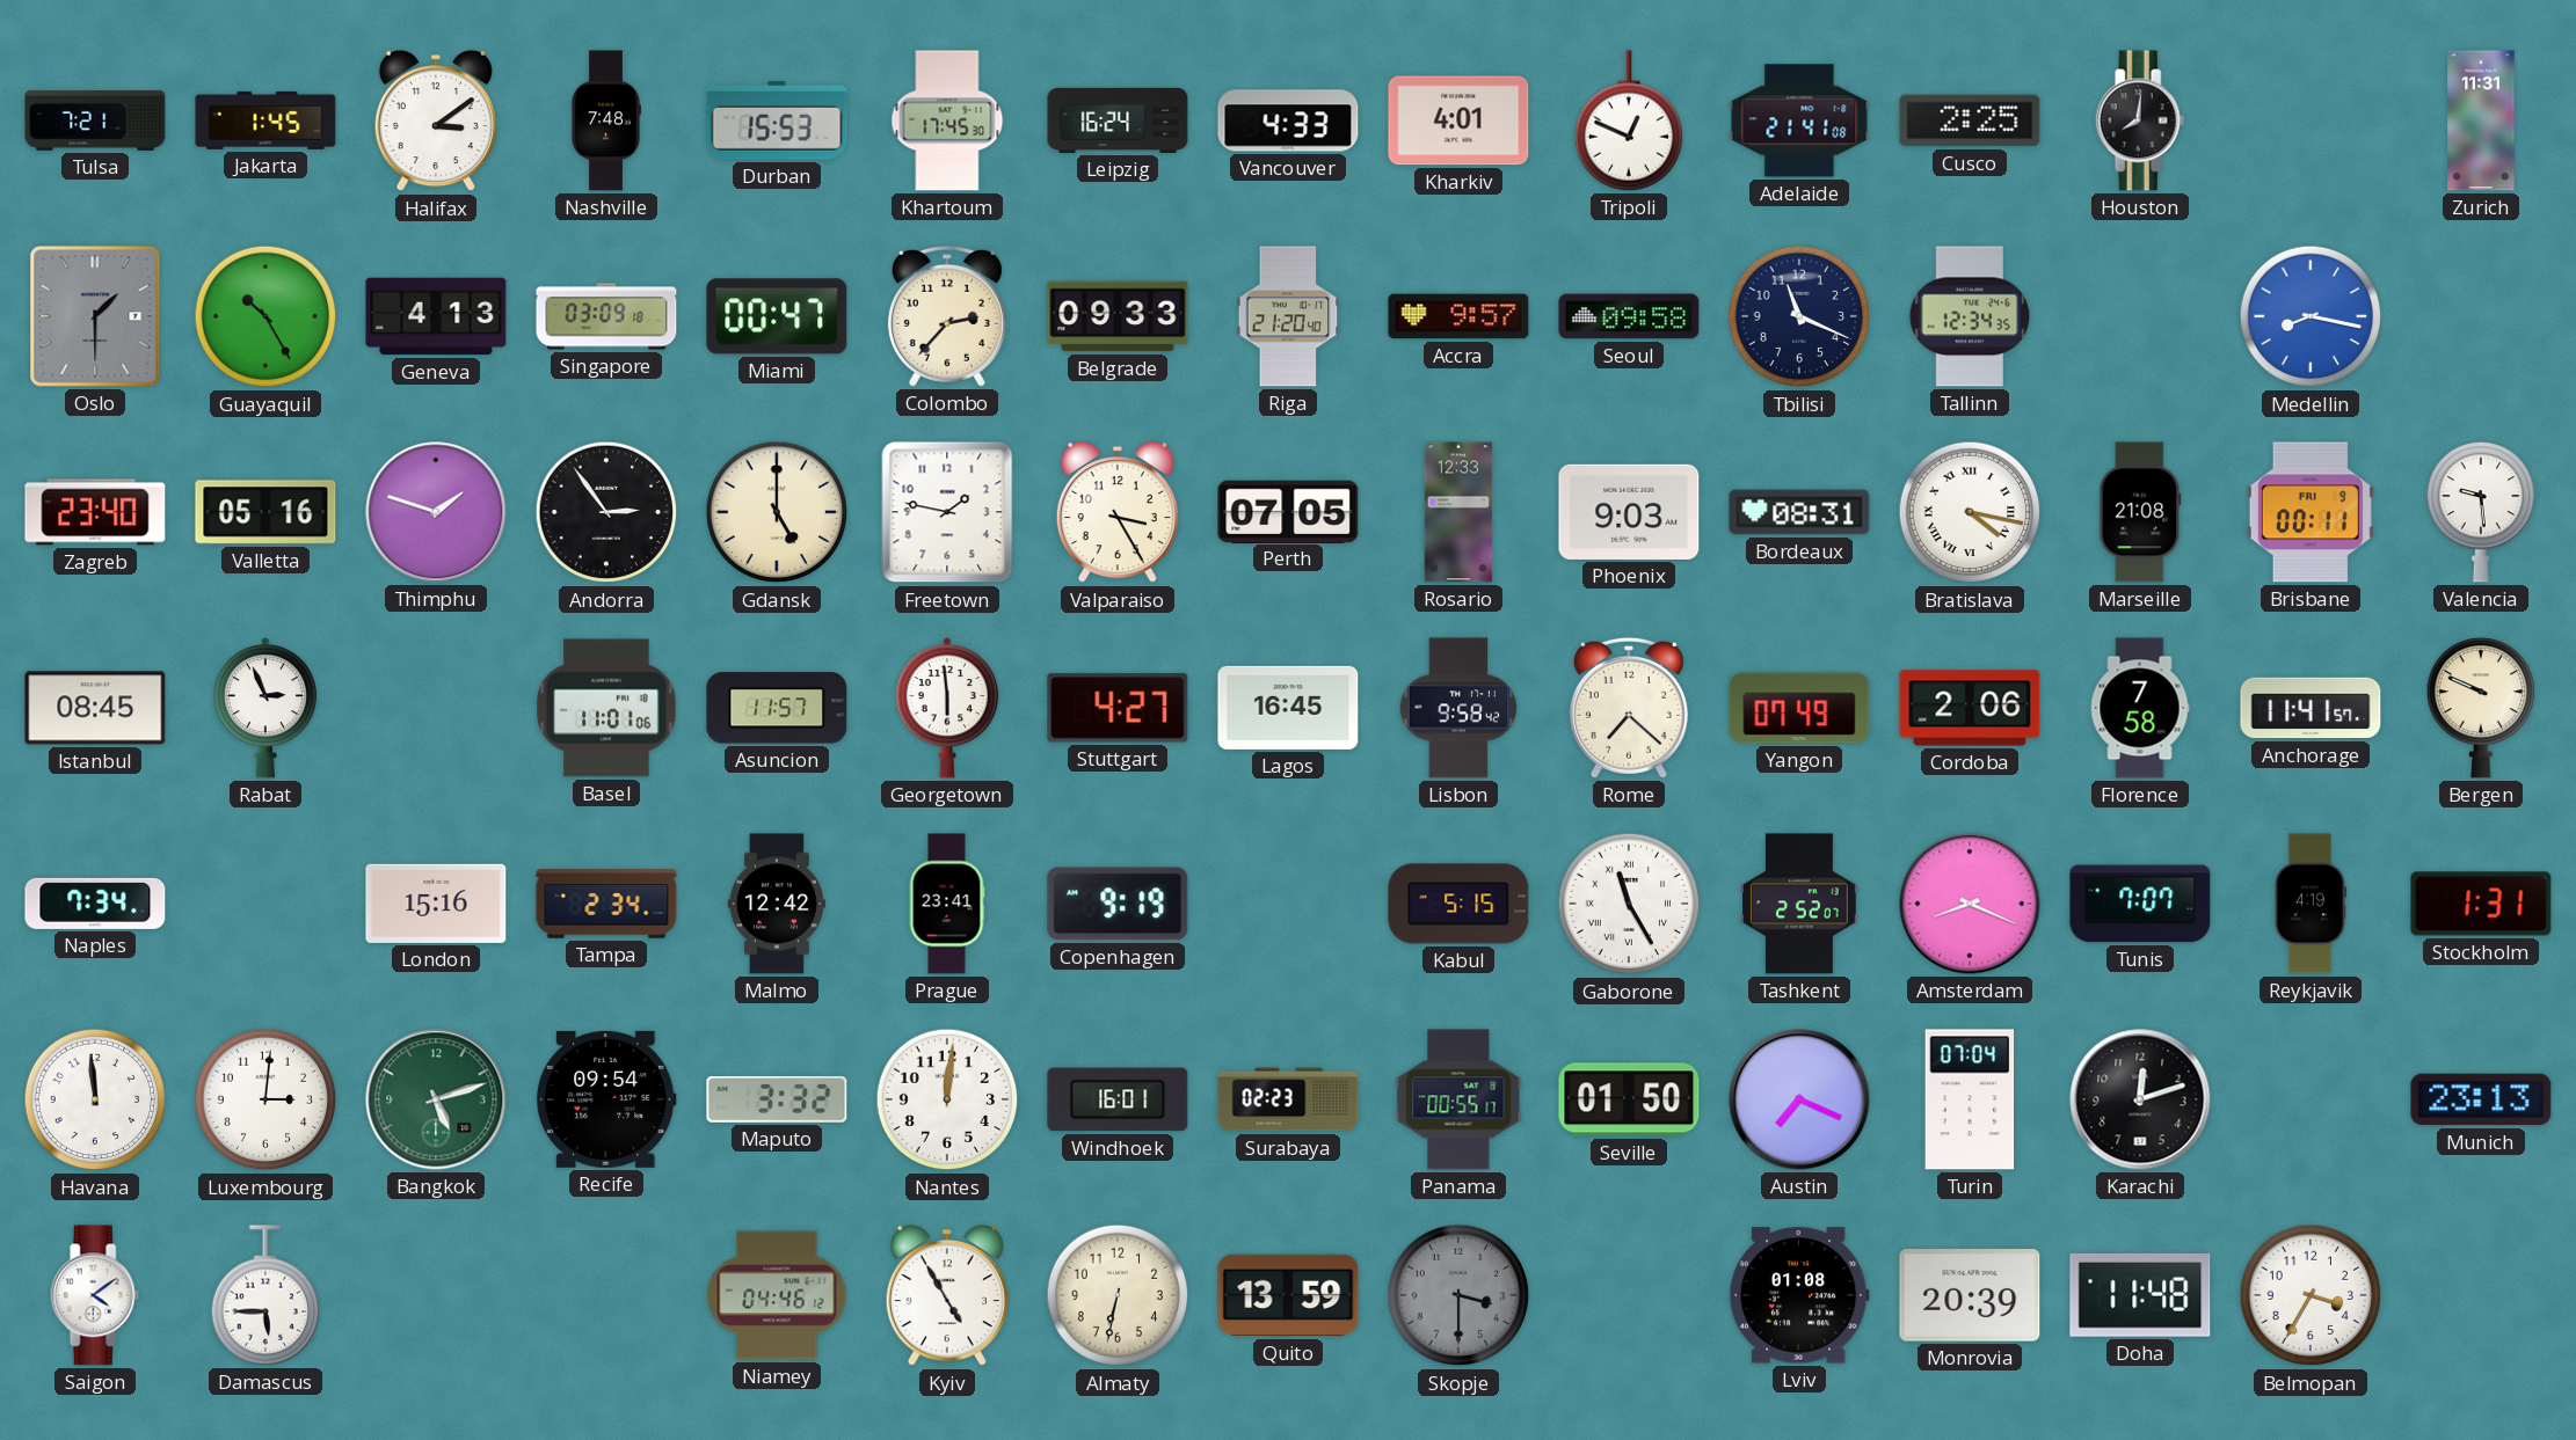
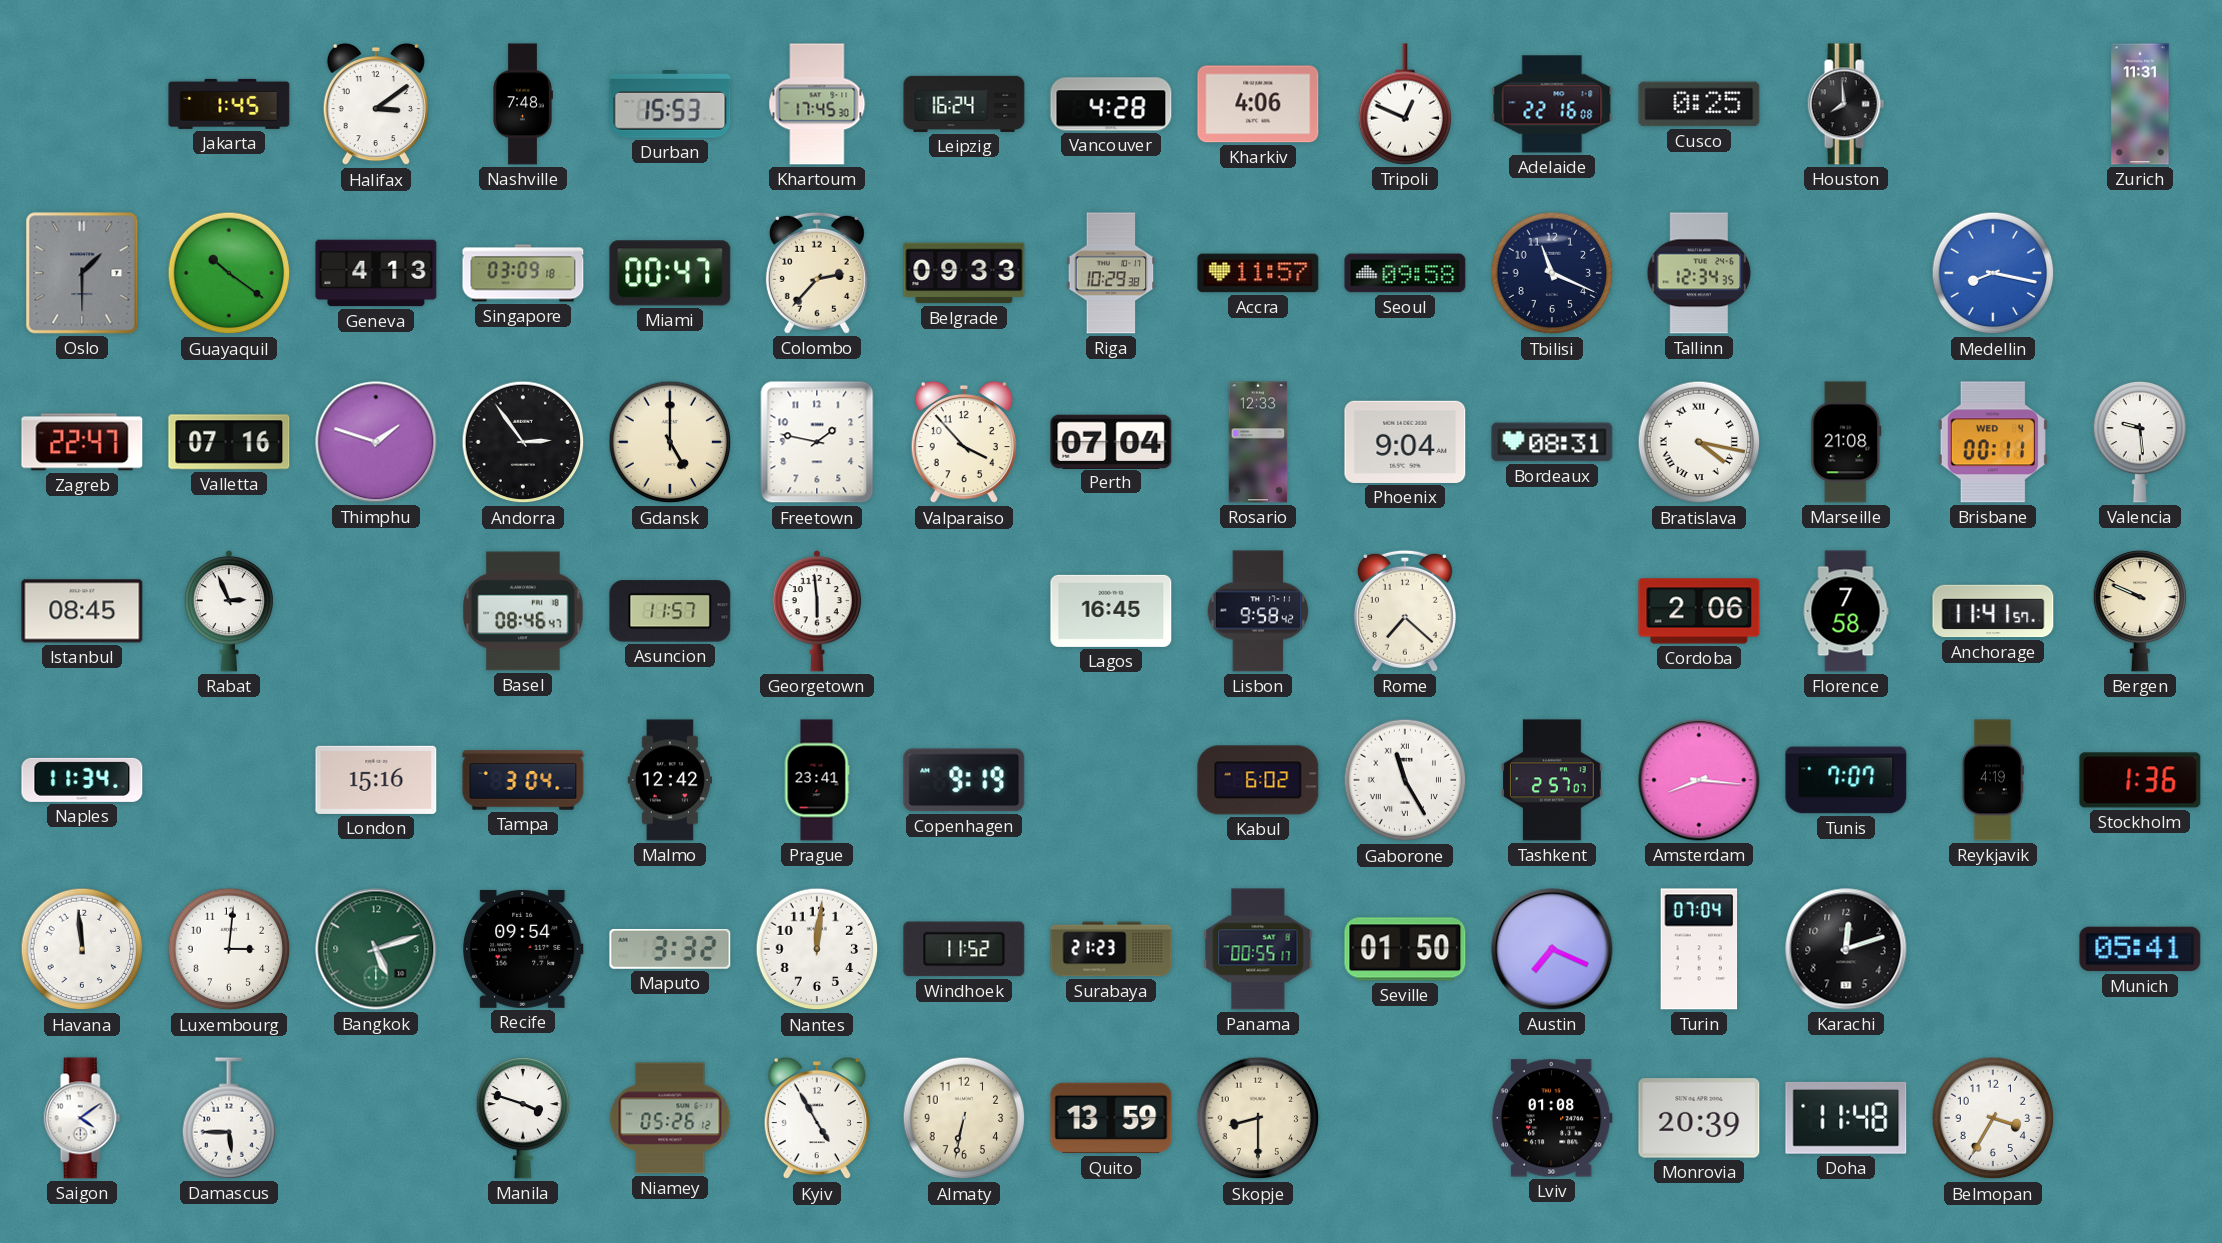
Tulsa: 7:21 -> none
Vancouver: 4:33 -> 4:28
Kharkiv: 4:01 -> 4:06
Adelaide: 21:41 -> 22:16
Cusco: 2:25 -> 0:25
Houston: 8:01 -> 7:59
Guayaquil: 10:25 -> 10:21
Riga: 21:20 -> 10:29
Accra: 9:57 -> 11:57
Zagreb: 23:40 -> 22:47
Valletta: 05:16 -> 07:16
Valparaiso: 3:25 -> 3:53
Perth: 07:05 -> 07:04
Phoenix: 9:03 -> 9:04
Brisbane date: FRI 9 -> WED 4
Basel: 11:01 -> 08:46
Stuttgart: 4:27 -> none
Yangon: 07:49 -> none
Naples: 7:34 -> 11:34
Tampa: 2:34 -> 3:04
Kabul: 5:15 -> 6:02
Tashkent: 2:52 -> 2:57
Amsterdam: 8:19 -> 8:16
Stockholm: 1:31 -> 1:36
Windhoek: 16:01 -> 11:52
Surabaya: 02:23 -> 21:23
Munich: 23:13 -> 05:41
Manila: none -> 3:48
Niamey: 04:46 -> 05:26
Skopje: 3:30 -> 8:30
Skopje dial: grey -> cream
